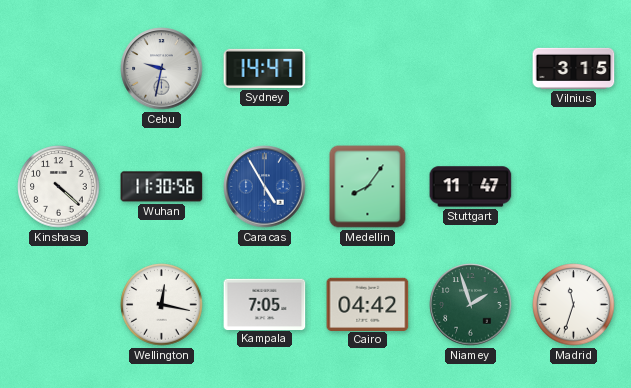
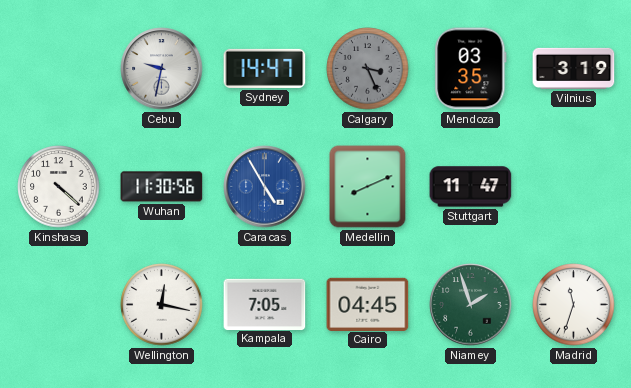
Calgary: none -> 3:26
Mendoza: none -> 03:35
Vilnius: 3:15 -> 3:19
Medellin: 8:06 -> 8:11
Cairo: 04:42 -> 04:45
